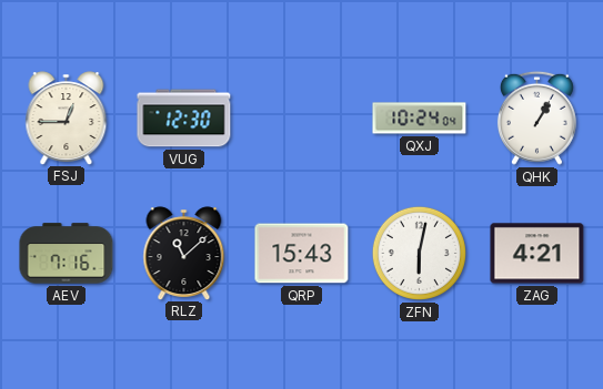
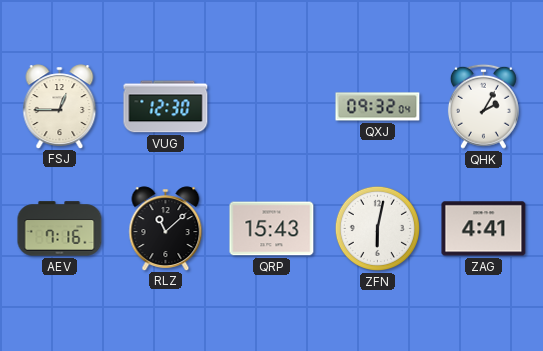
QXJ: 10:24 -> 09:32
QHK: 1:05 -> 2:05
ZAG: 4:21 -> 4:41
